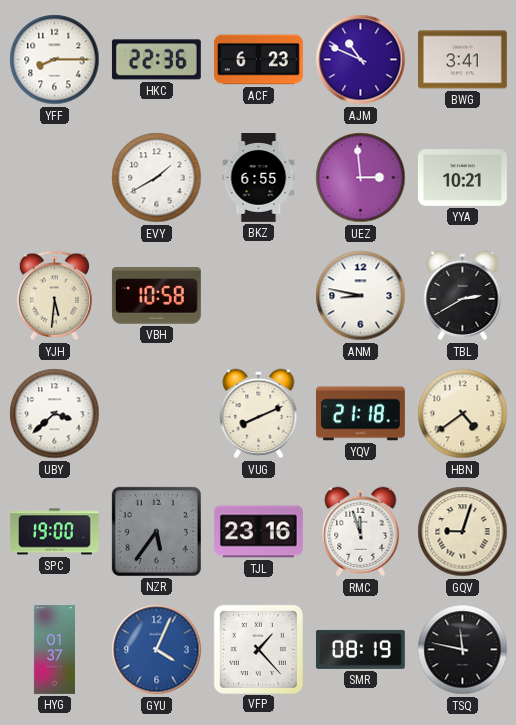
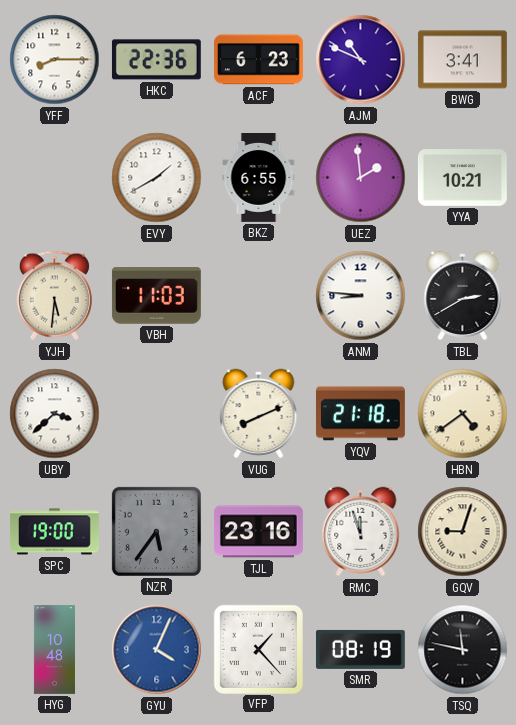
UEZ: 2:59 -> 1:59
VBH: 10:58 -> 11:03
ANM: 8:47 -> 8:46
HYG: 01:37 -> 10:48
